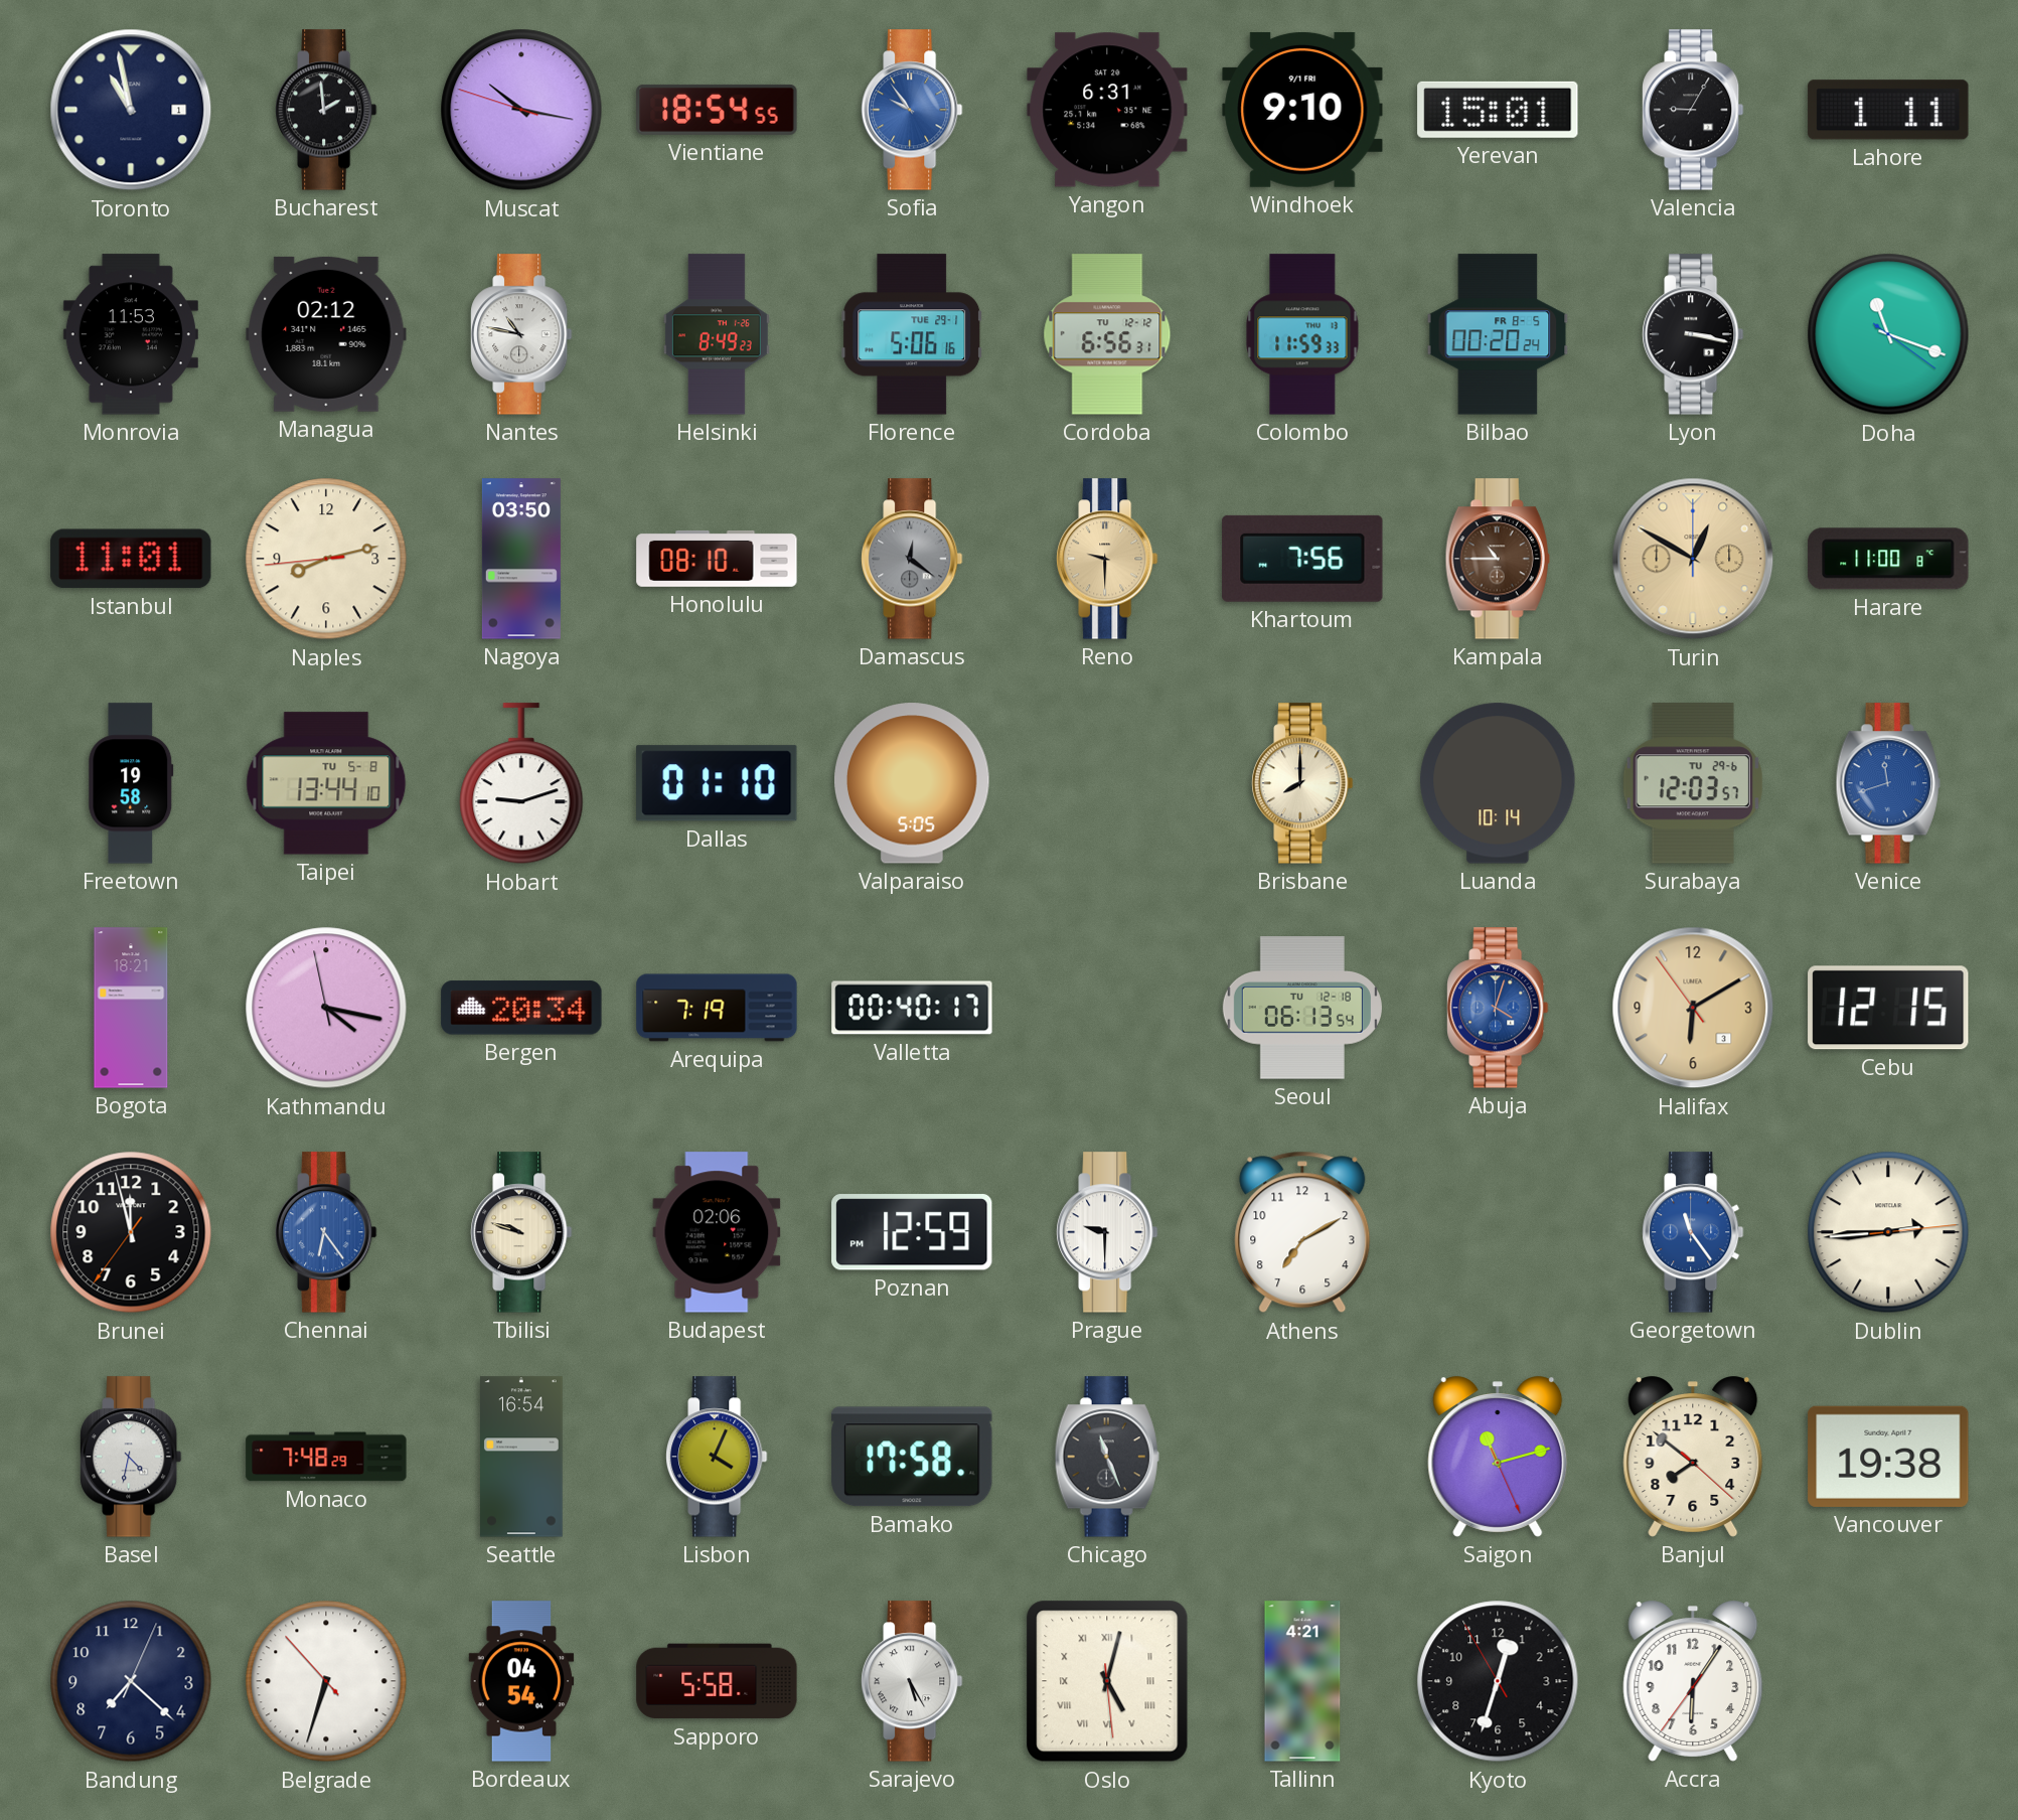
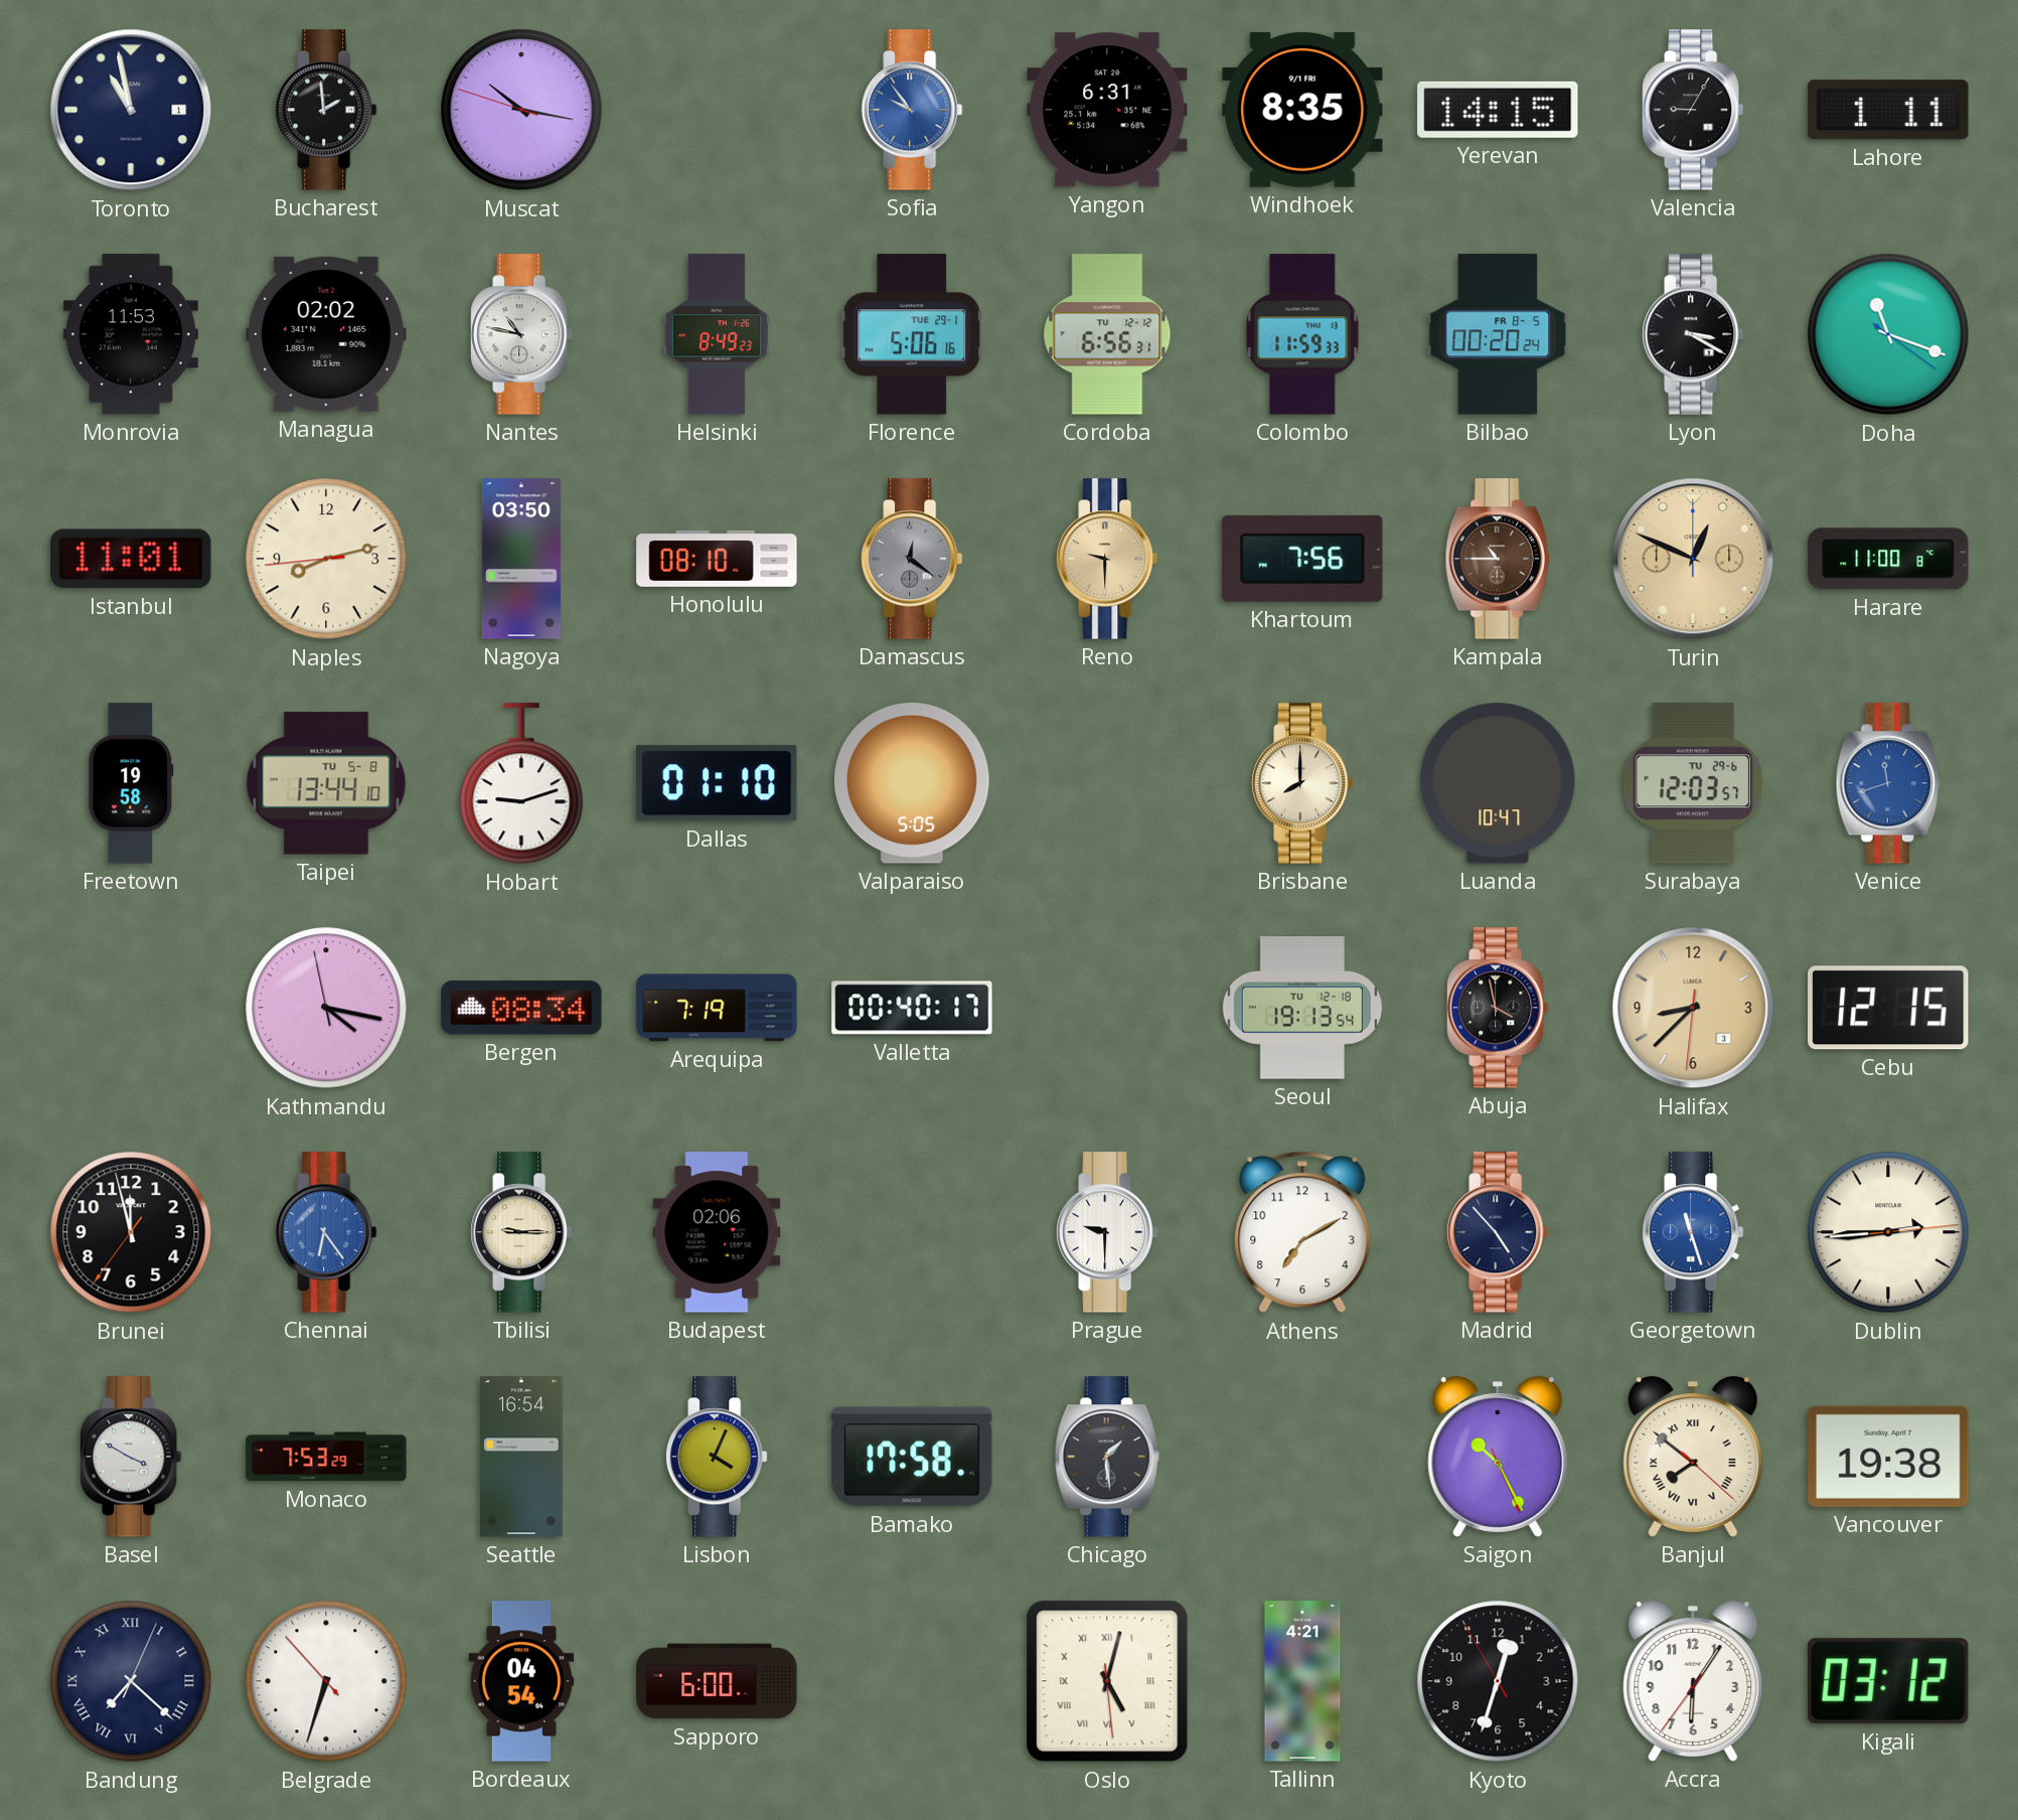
Vientiane: 18:54 -> none
Windhoek: 9:10 -> 8:35
Yerevan: 15:01 -> 14:15
Managua: 02:12 -> 02:02
Lyon: 3:17 -> 3:20
Turin: 12:50 -> 12:49
Luanda: 10:14 -> 10:47
Bogota: 18:21 -> none
Bergen: 20:34 -> 08:34
Seoul: 06:13 -> 19:13
Abuja: 4:03 -> 3:58
Abuja dial: blue -> black
Halifax: 6:09 -> 8:37
Tbilisi: 9:48 -> 9:15
Poznan: 12:59 -> none
Madrid: none -> 4:53
Georgetown: 11:24 -> 11:27
Basel: 4:32 -> 3:50
Monaco: 7:48 -> 7:53
Chicago: 11:26 -> 1:29
Saigon: 11:12 -> 10:25
Banjul numerals: Arabic -> Roman
Bandung numerals: Arabic -> Roman
Sapporo: 5:58 -> 6:00
Sarajevo: 5:25 -> none
Kigali: none -> 03:12
